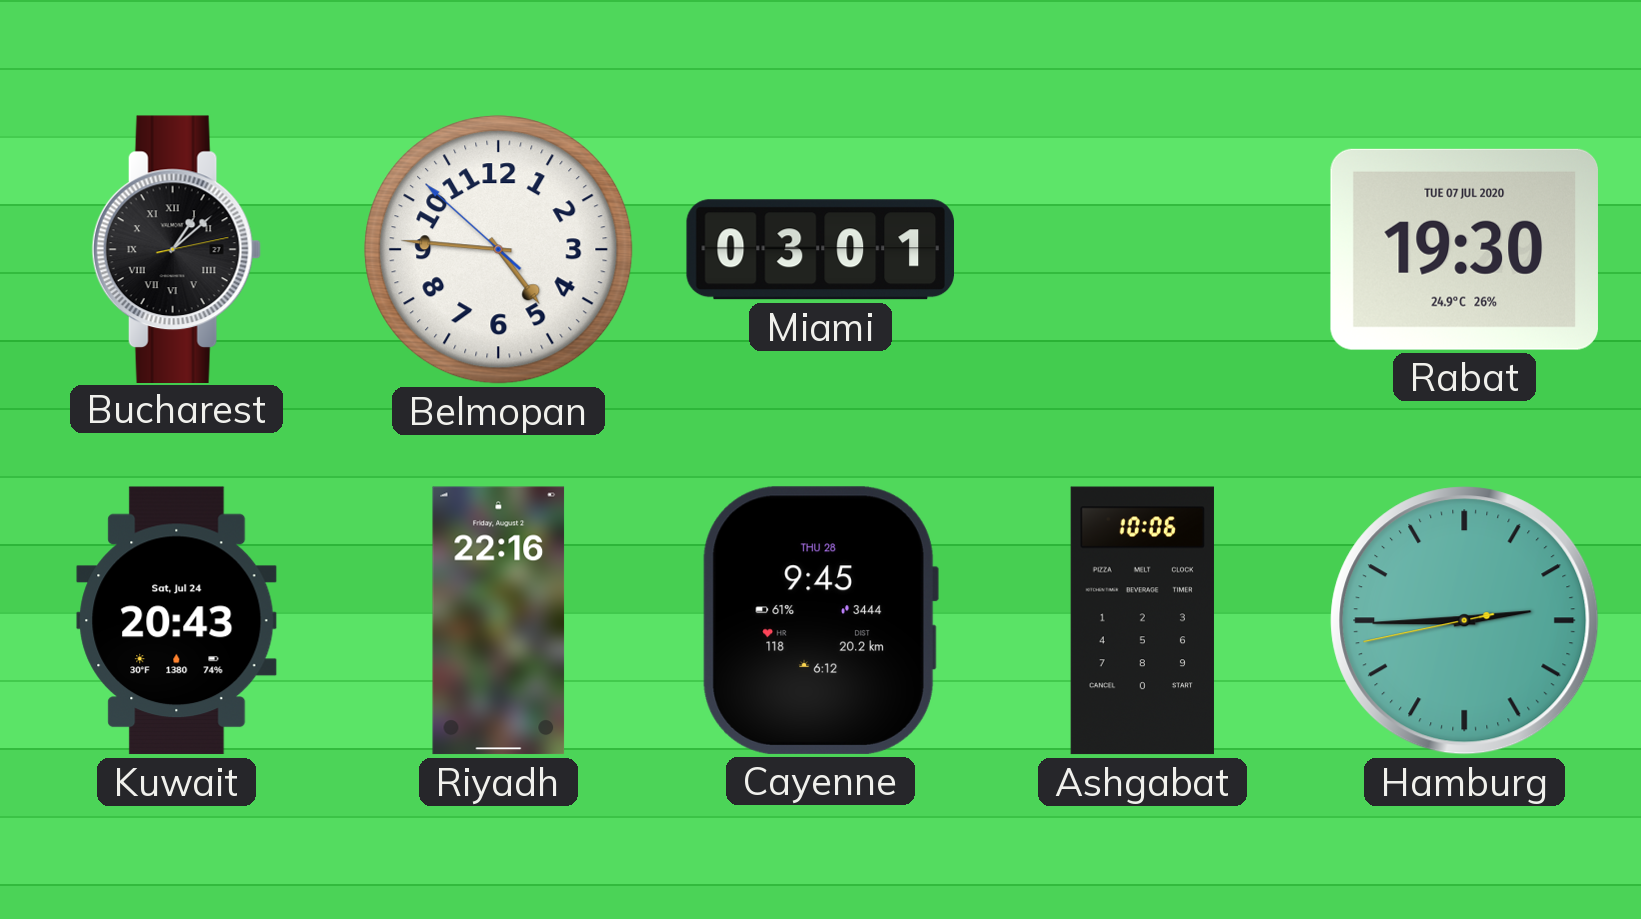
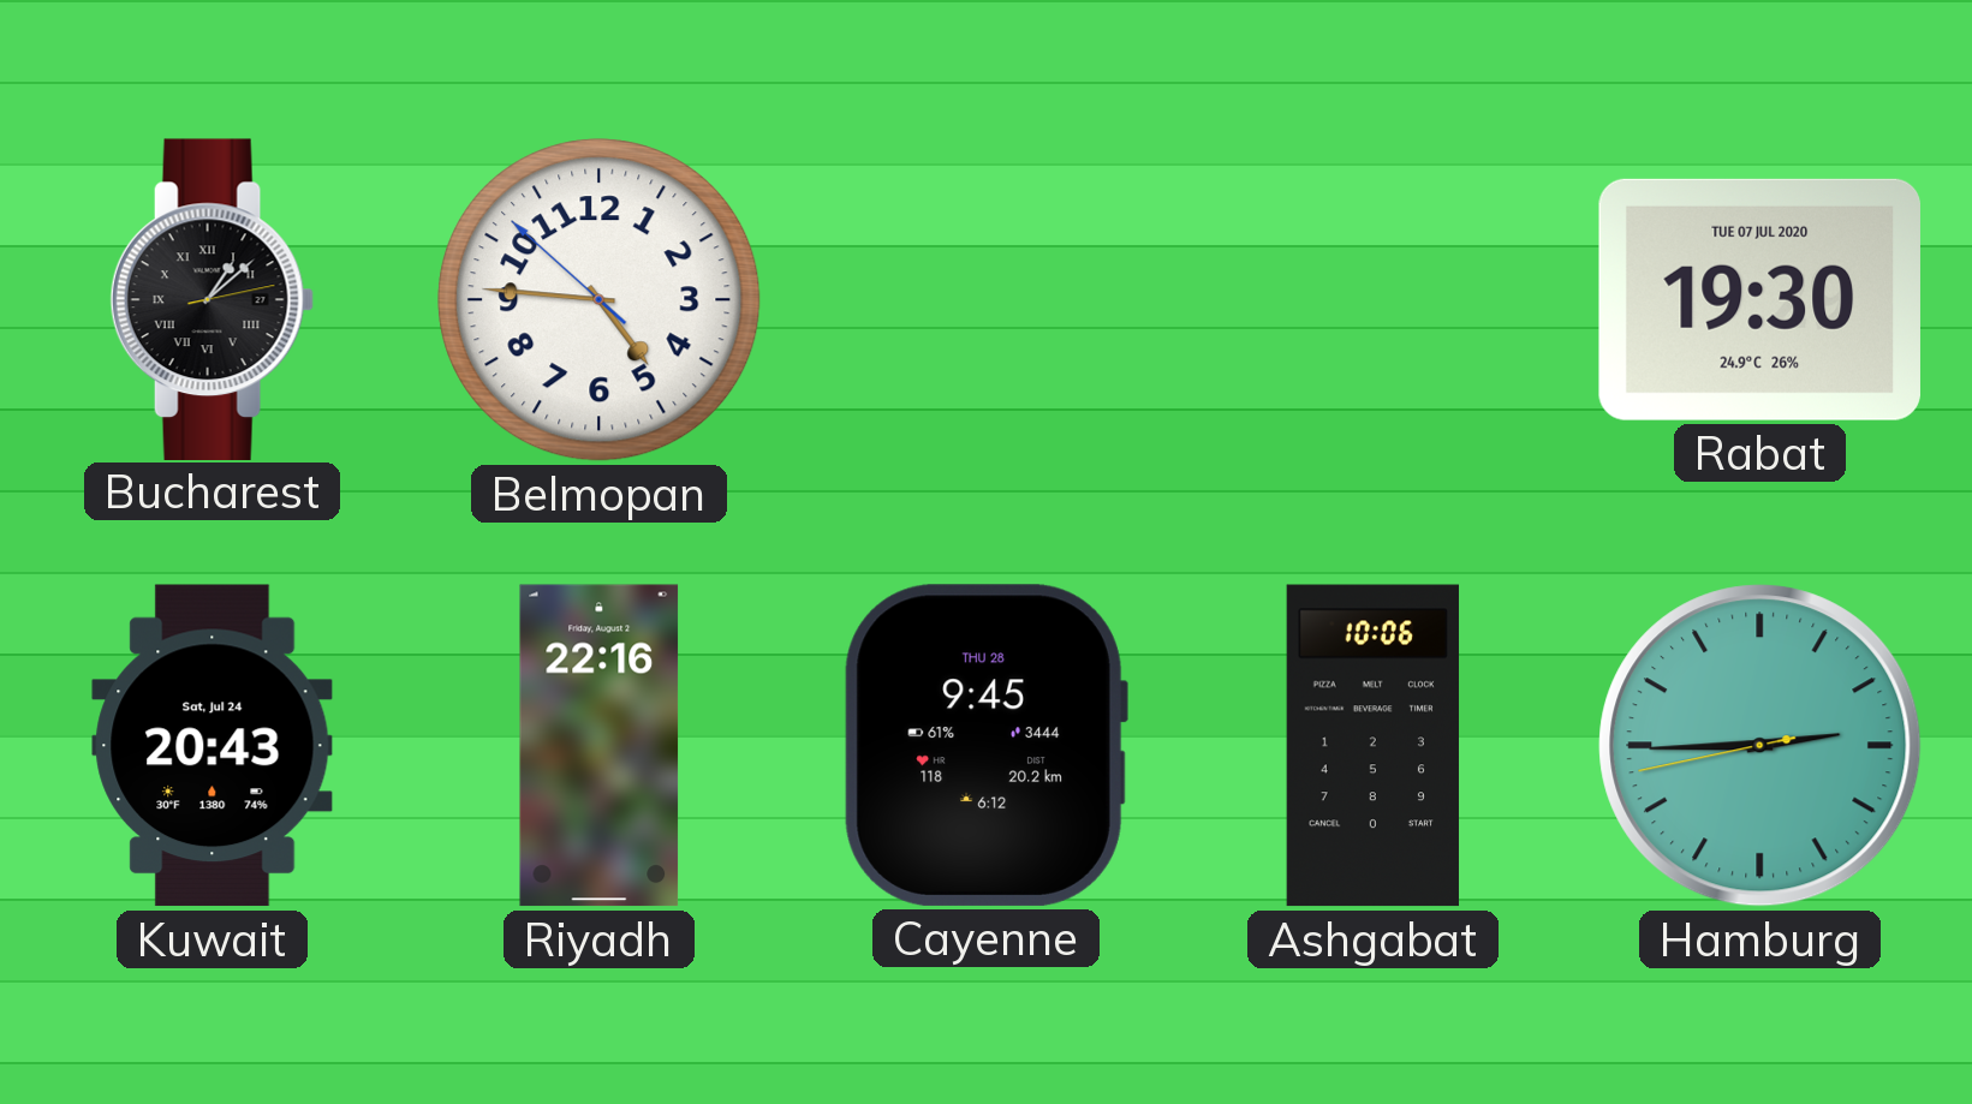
Miami: 03:01 -> none
